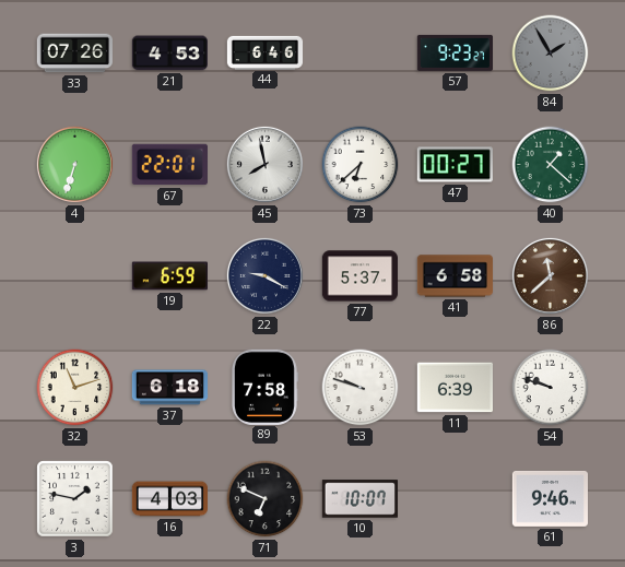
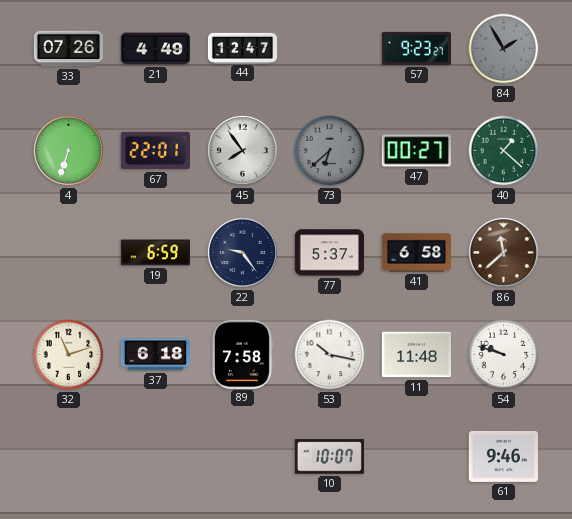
21: 4:53 -> 4:49
44: 6:46 -> 12:47
45: 7:58 -> 7:54
73 dial: white -> grey
22: 9:20 -> 9:24
53: 9:48 -> 10:17
11: 6:39 -> 11:48
3: 1:47 -> none
16: 4:03 -> none
71: 6:49 -> none
